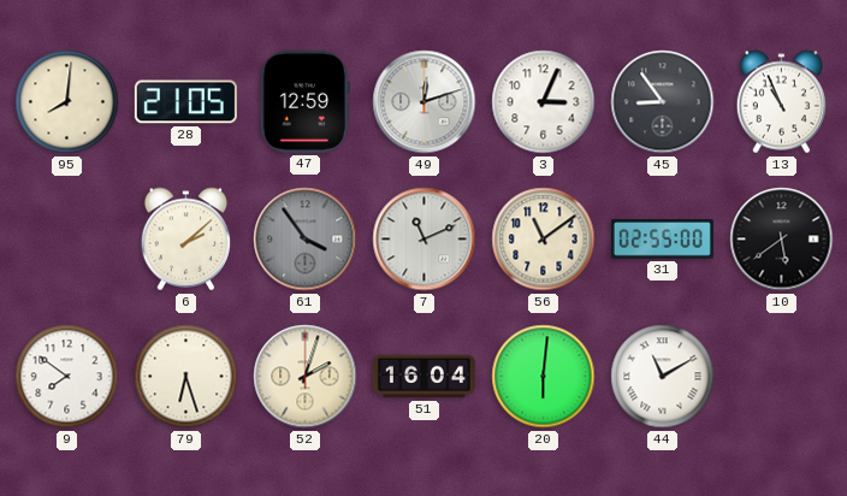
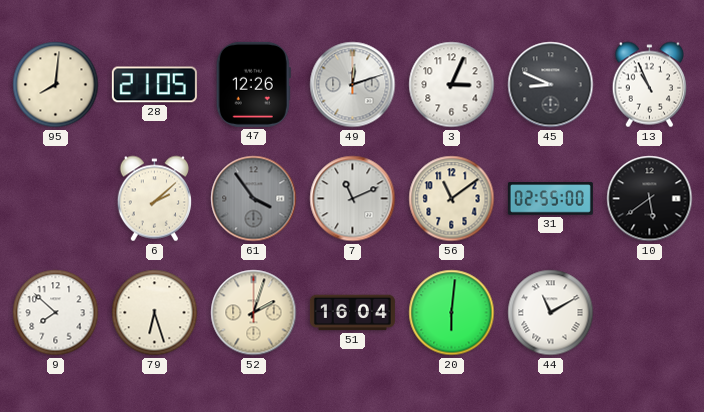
47: 12:59 -> 12:26
45: 8:54 -> 8:49
9: 7:51 -> 7:52
